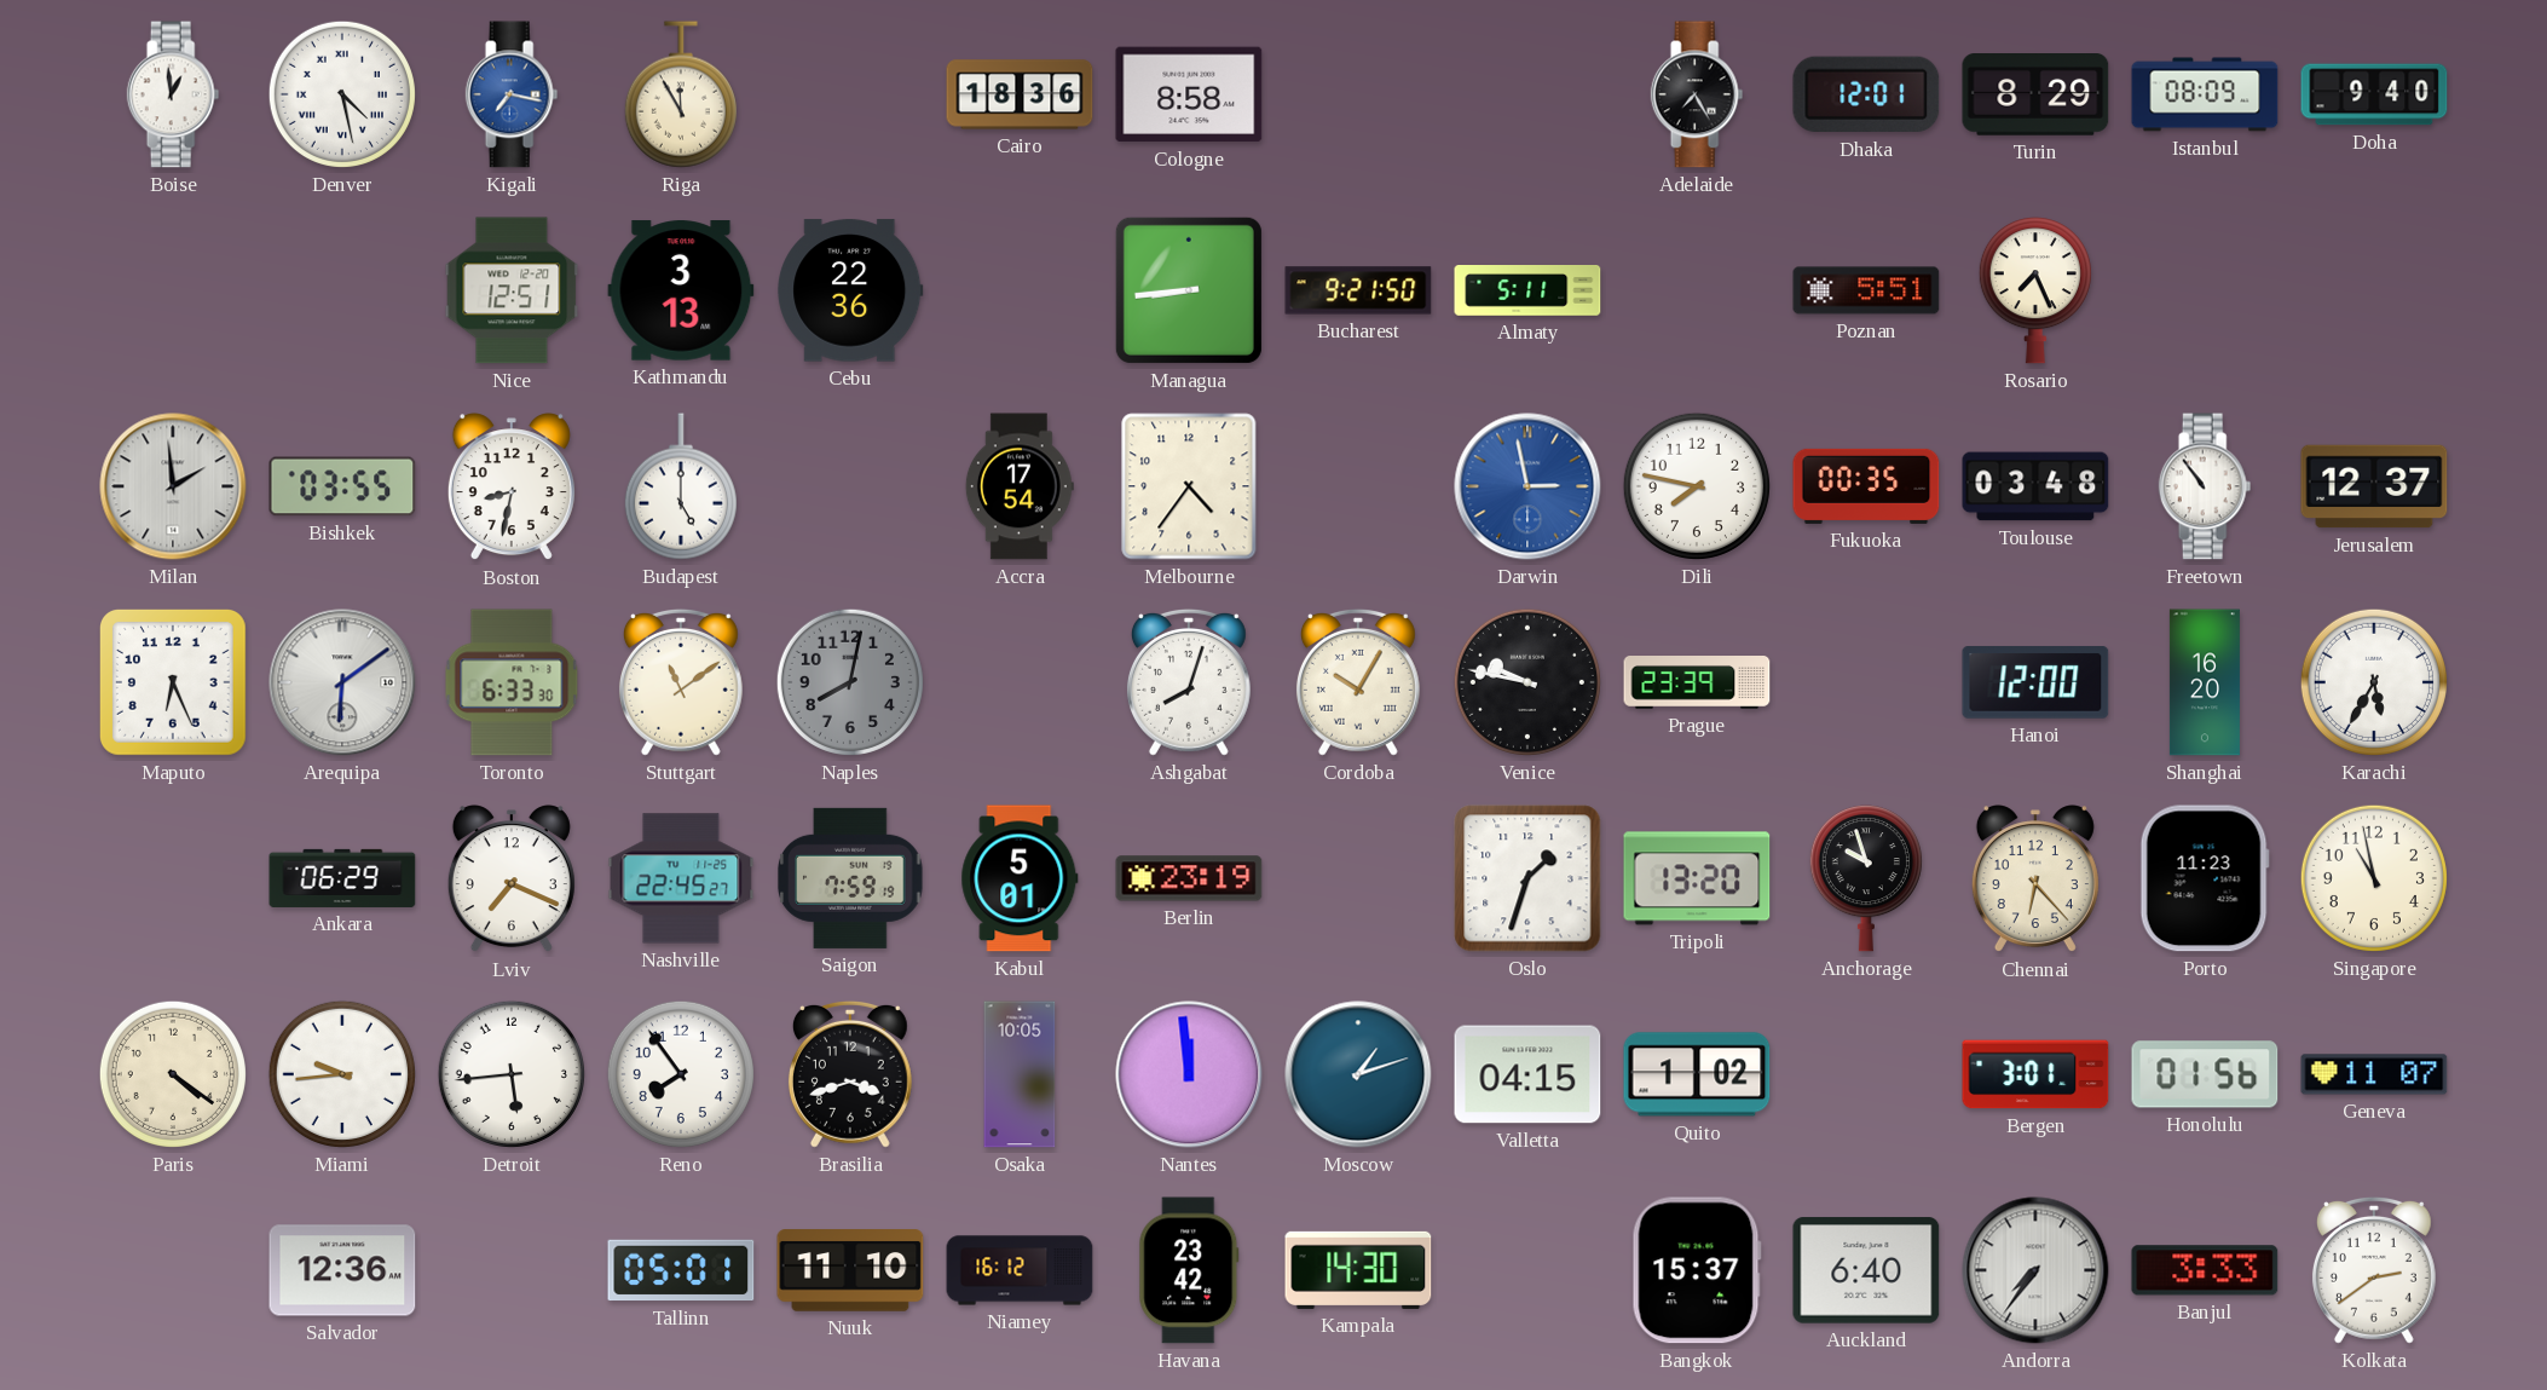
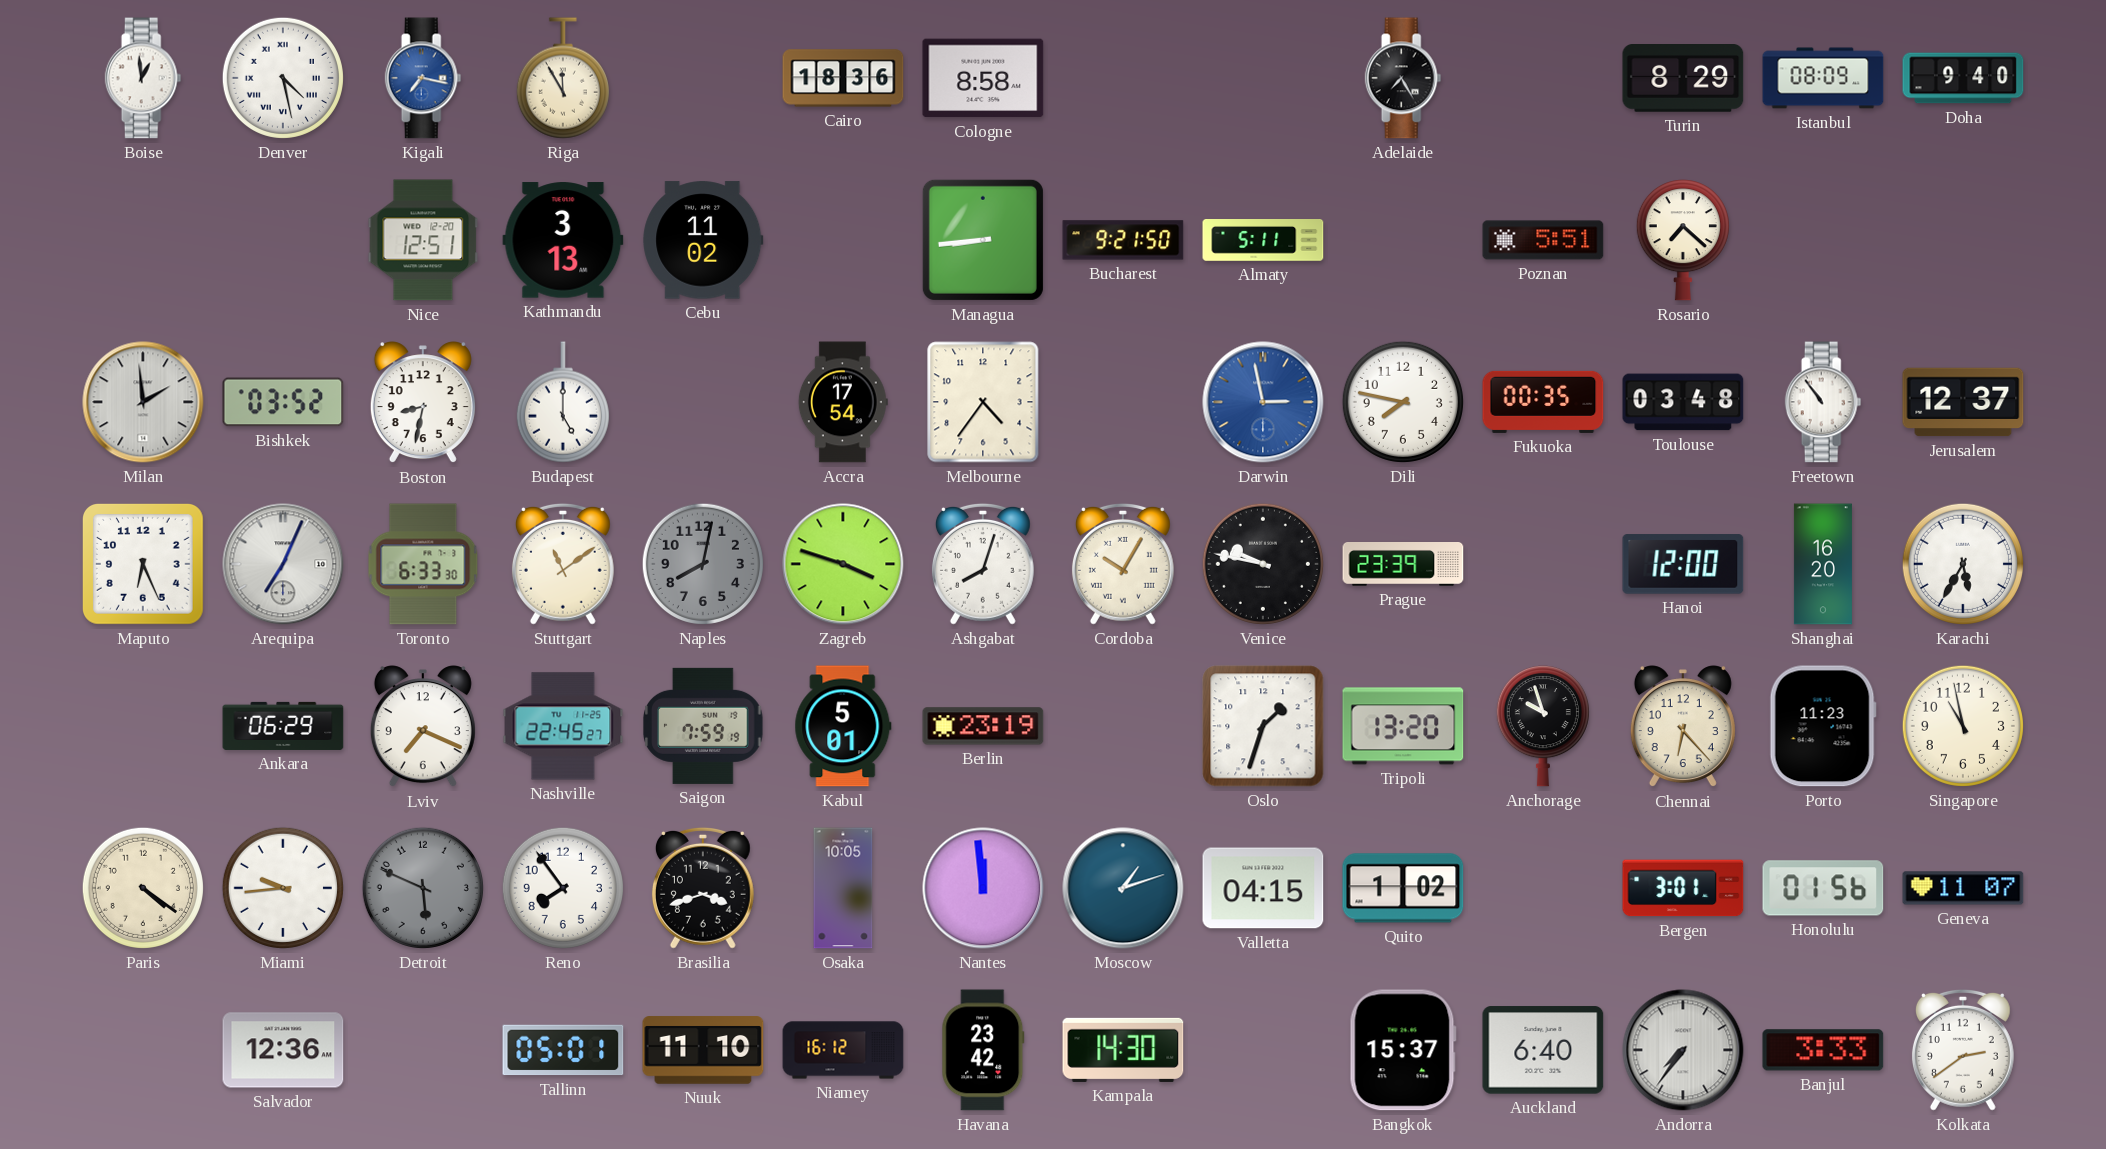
Dhaka: 12:01 -> none
Cebu: 22:36 -> 11:02
Rosario: 7:26 -> 7:22
Bishkek: 03:55 -> 03:52
Arequipa: 6:09 -> 7:04
Zagreb: none -> 3:48
Detroit: 5:44 -> 5:49
Detroit dial: white -> grey
